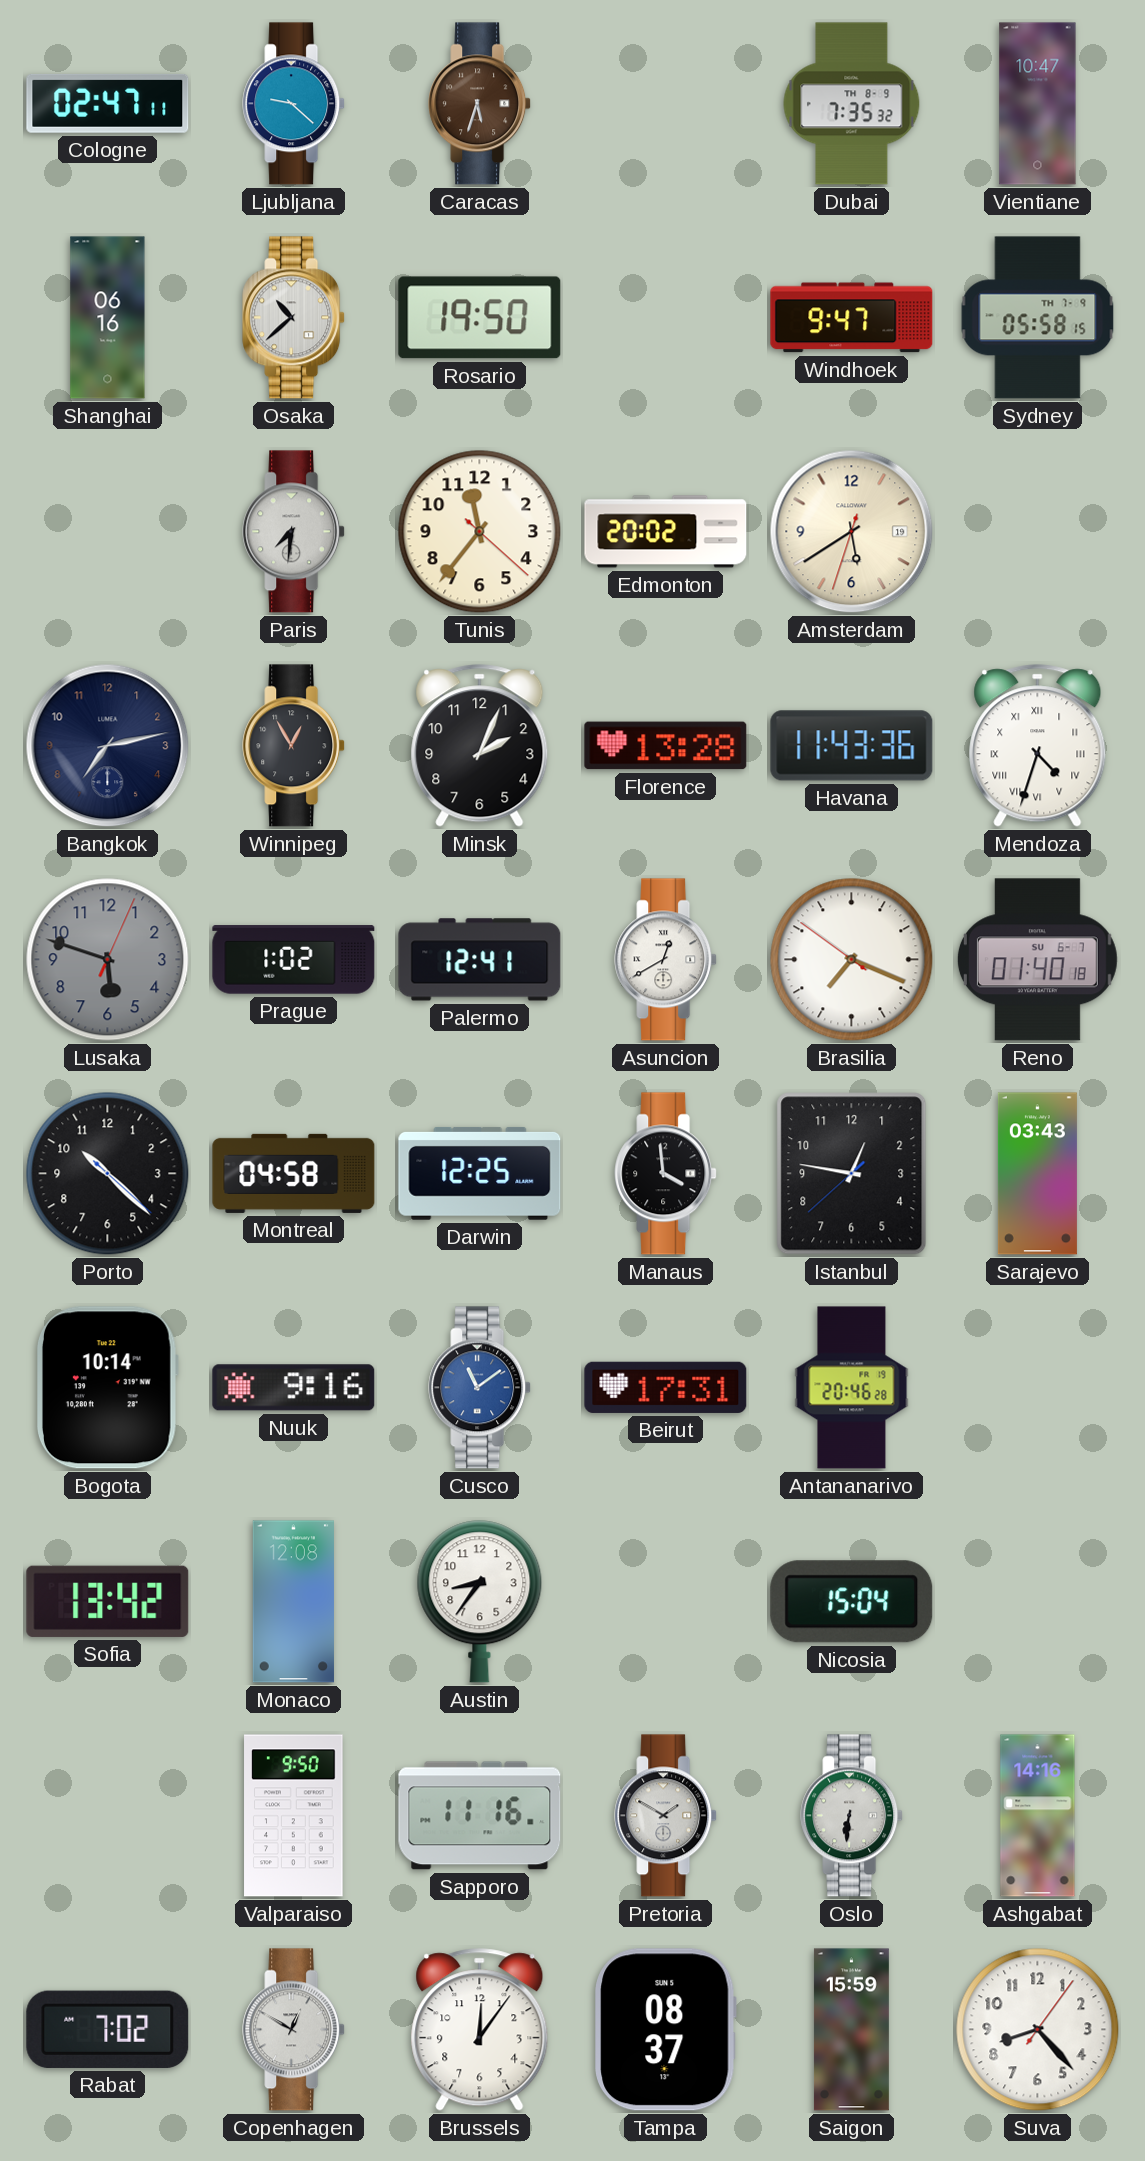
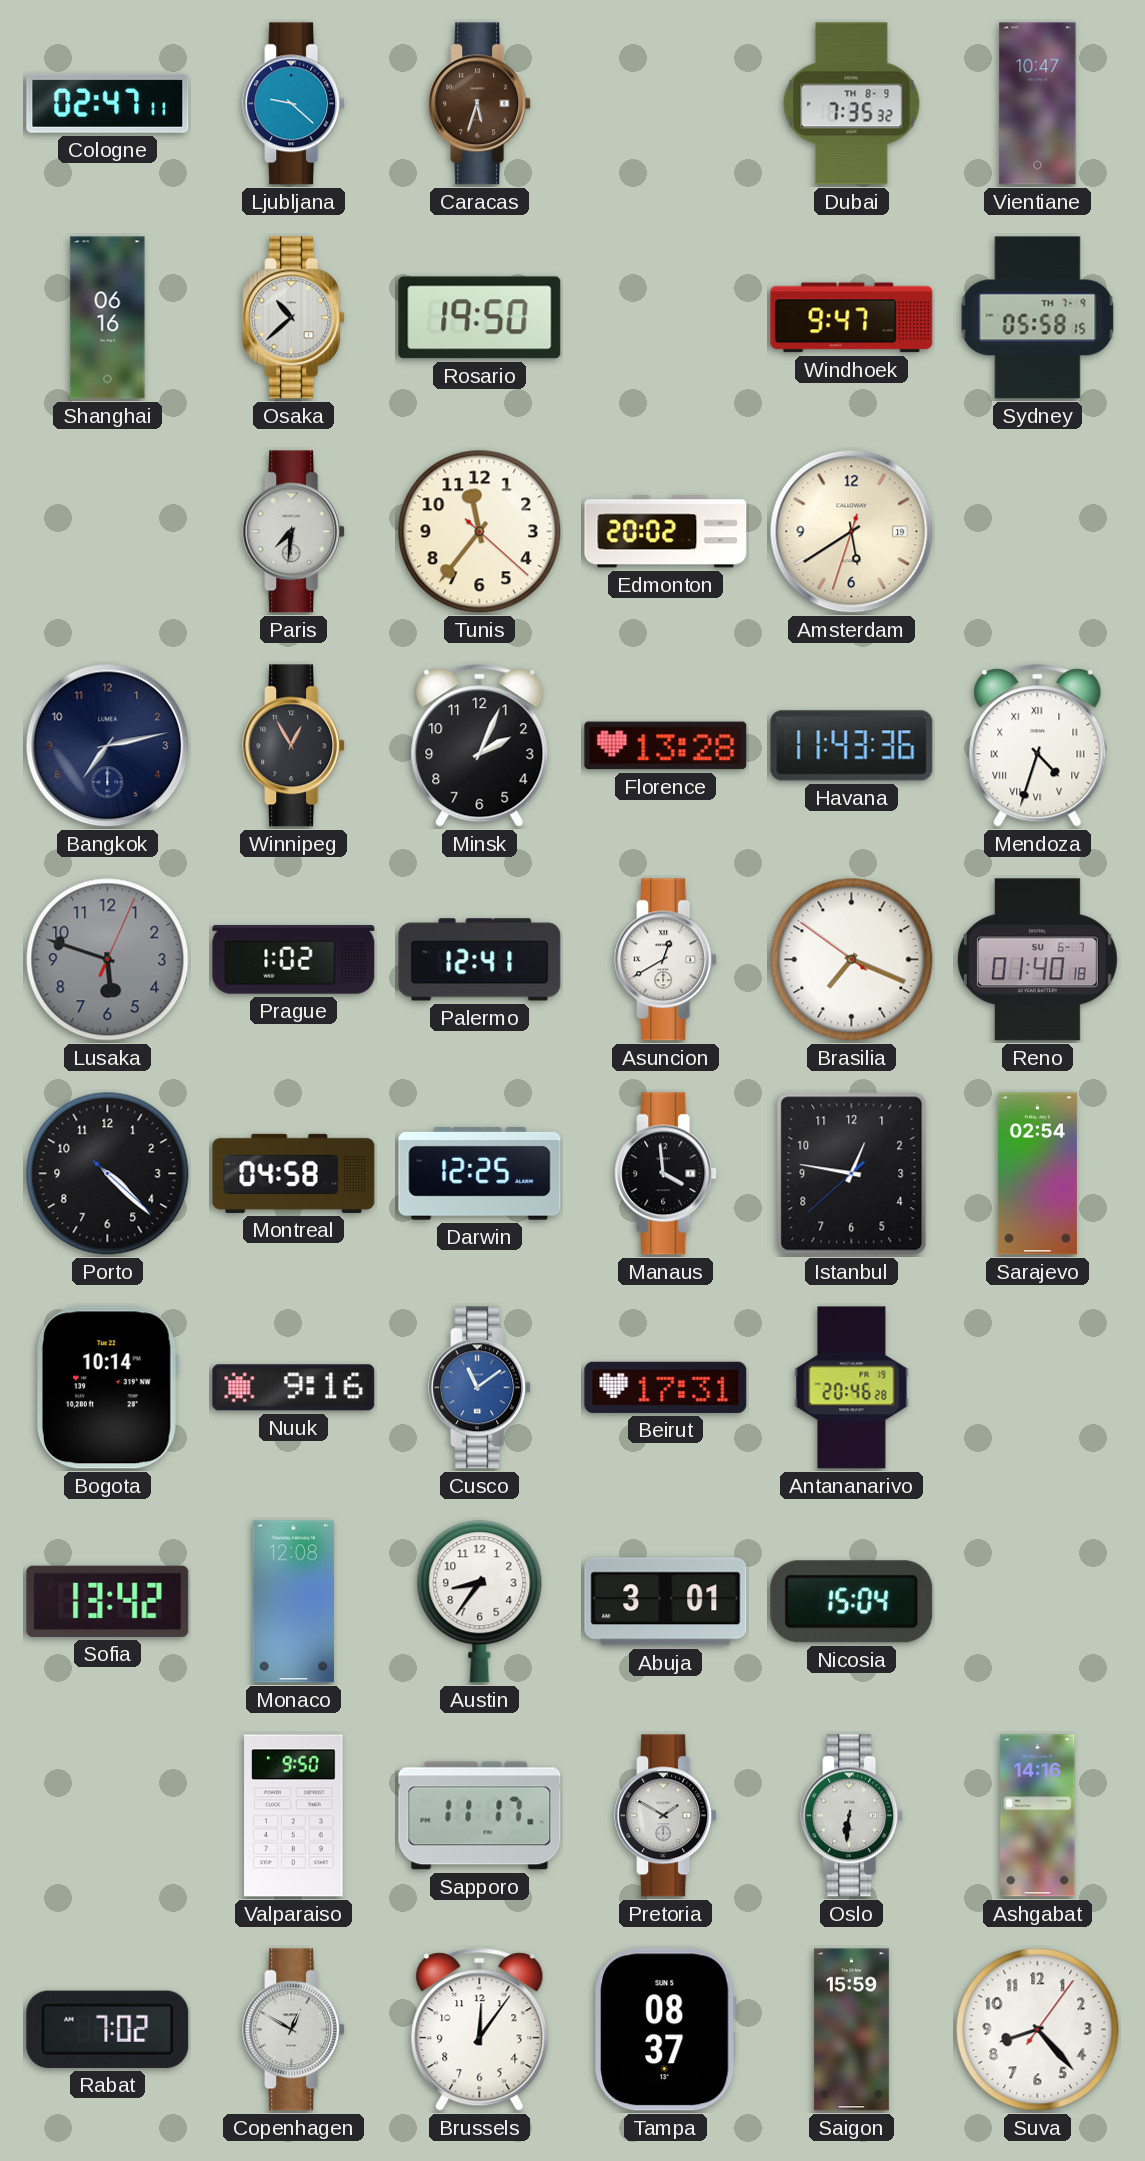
Porto: 10:22 -> 4:22
Sarajevo: 03:43 -> 02:54
Abuja: none -> 3:01
Sapporo: 11:16 -> 11:17
